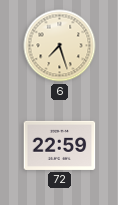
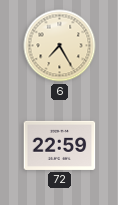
6: 7:27 -> 7:25
